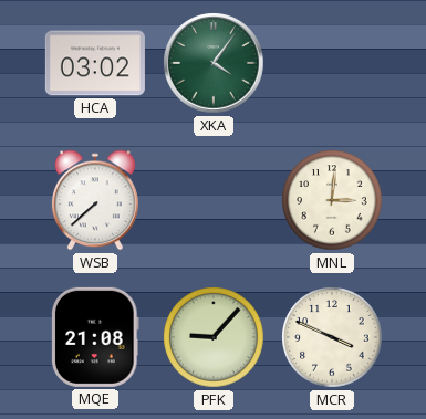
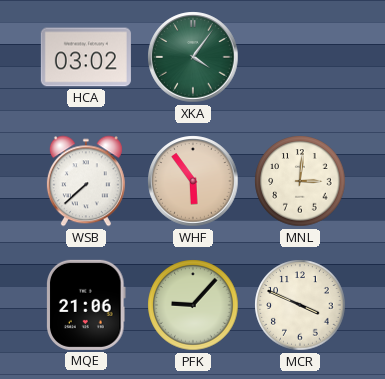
WHF: none -> 5:54
MQE: 21:08 -> 21:06
